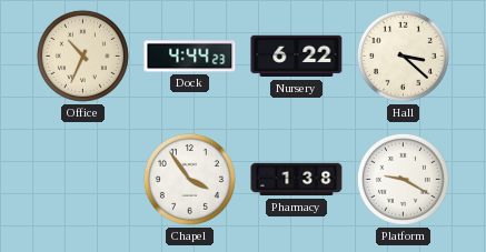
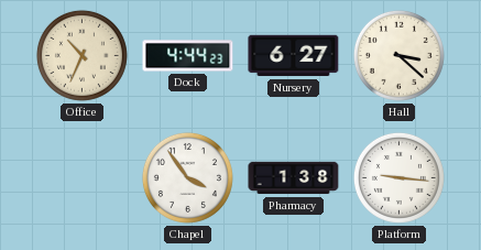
Nursery: 6:22 -> 6:27
Platform: 9:20 -> 9:16
